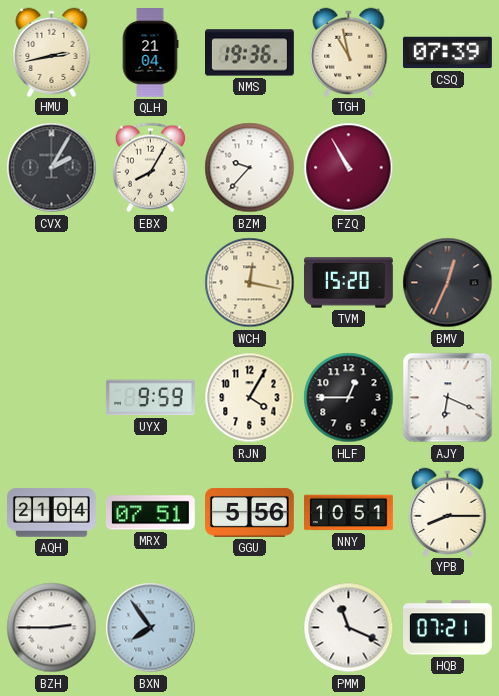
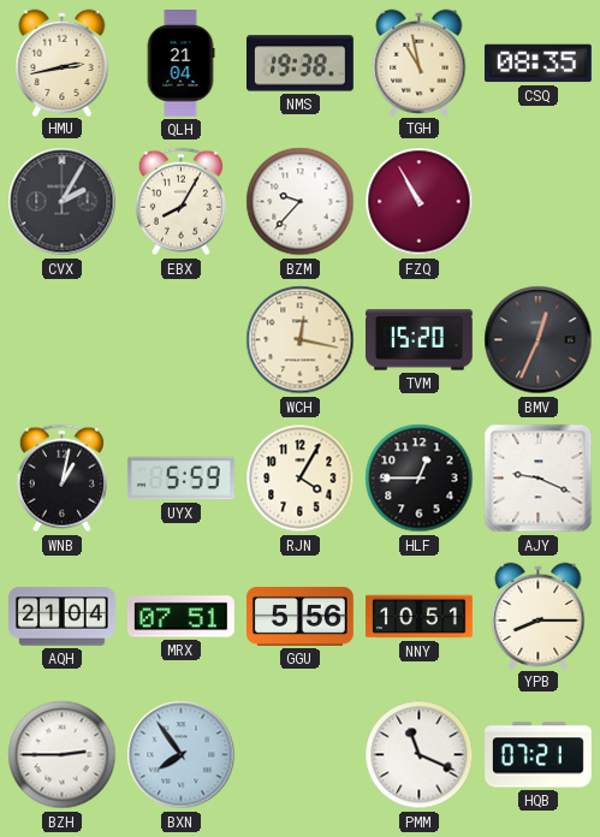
NMS: 19:36 -> 19:38
CSQ: 07:39 -> 08:35
WNB: none -> 1:02
UYX: 9:59 -> 5:59
AJY: 6:19 -> 9:19
